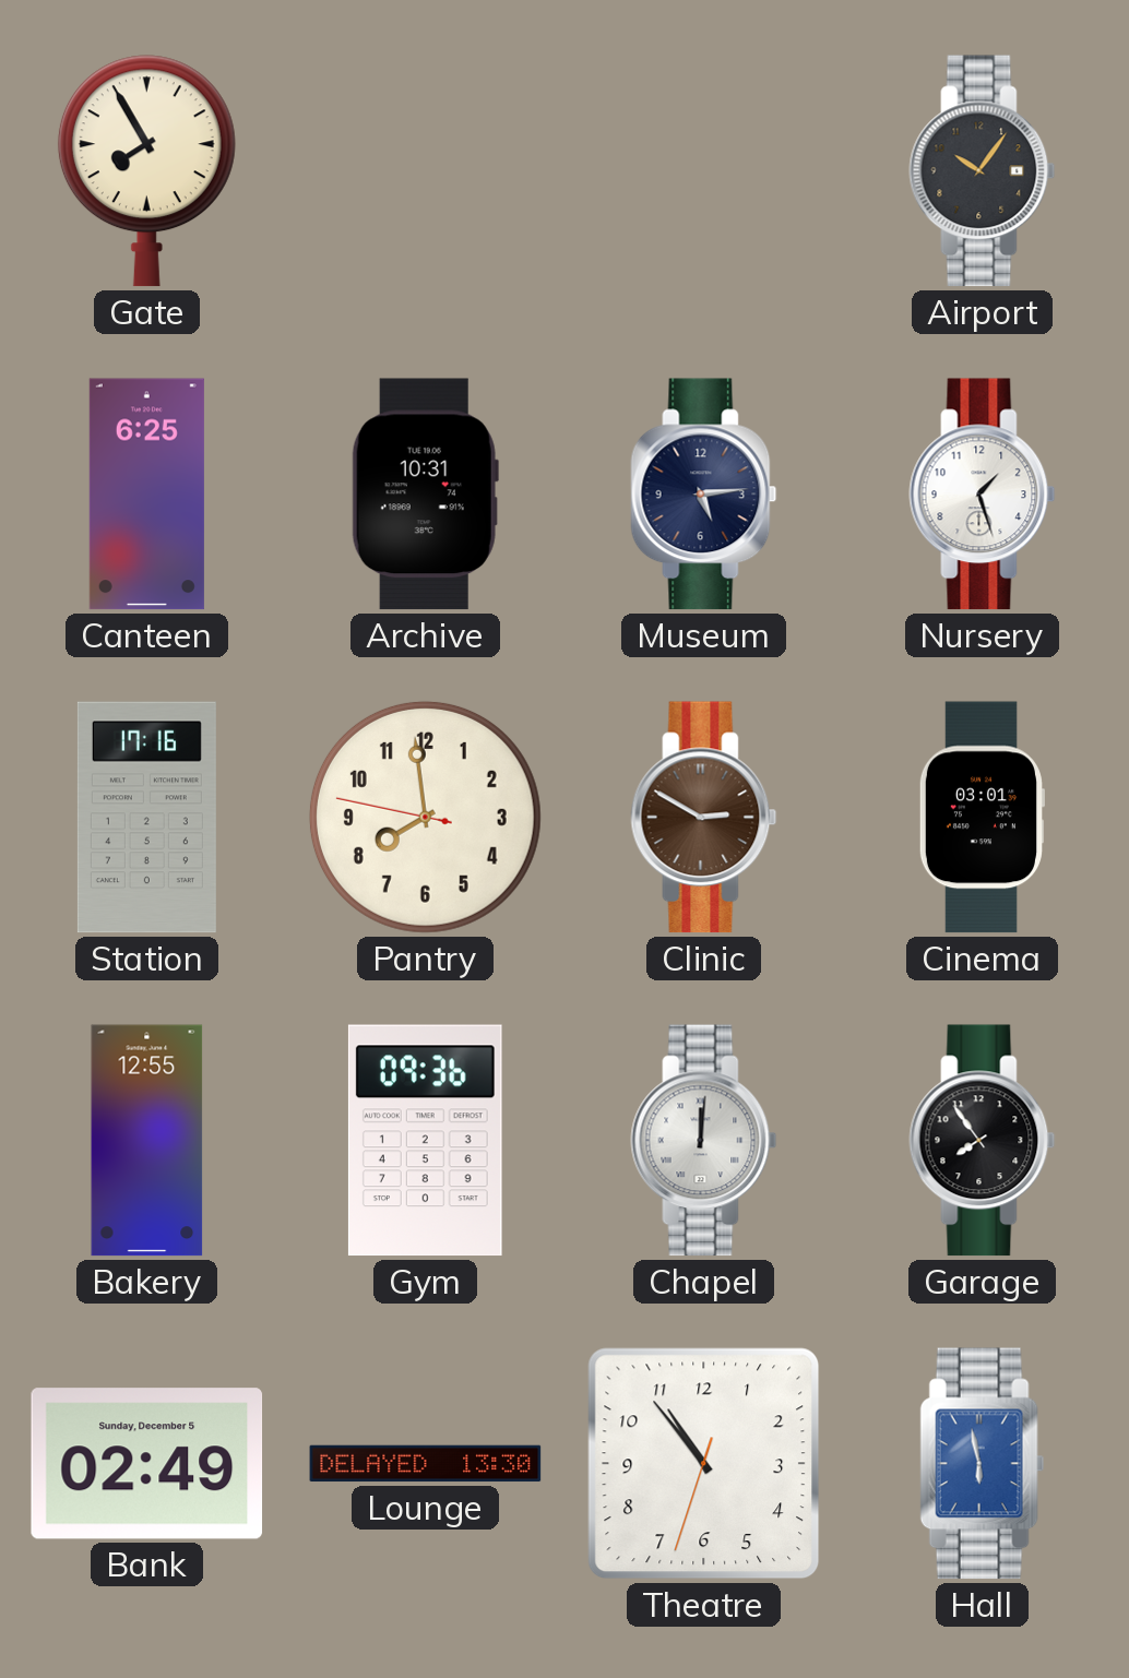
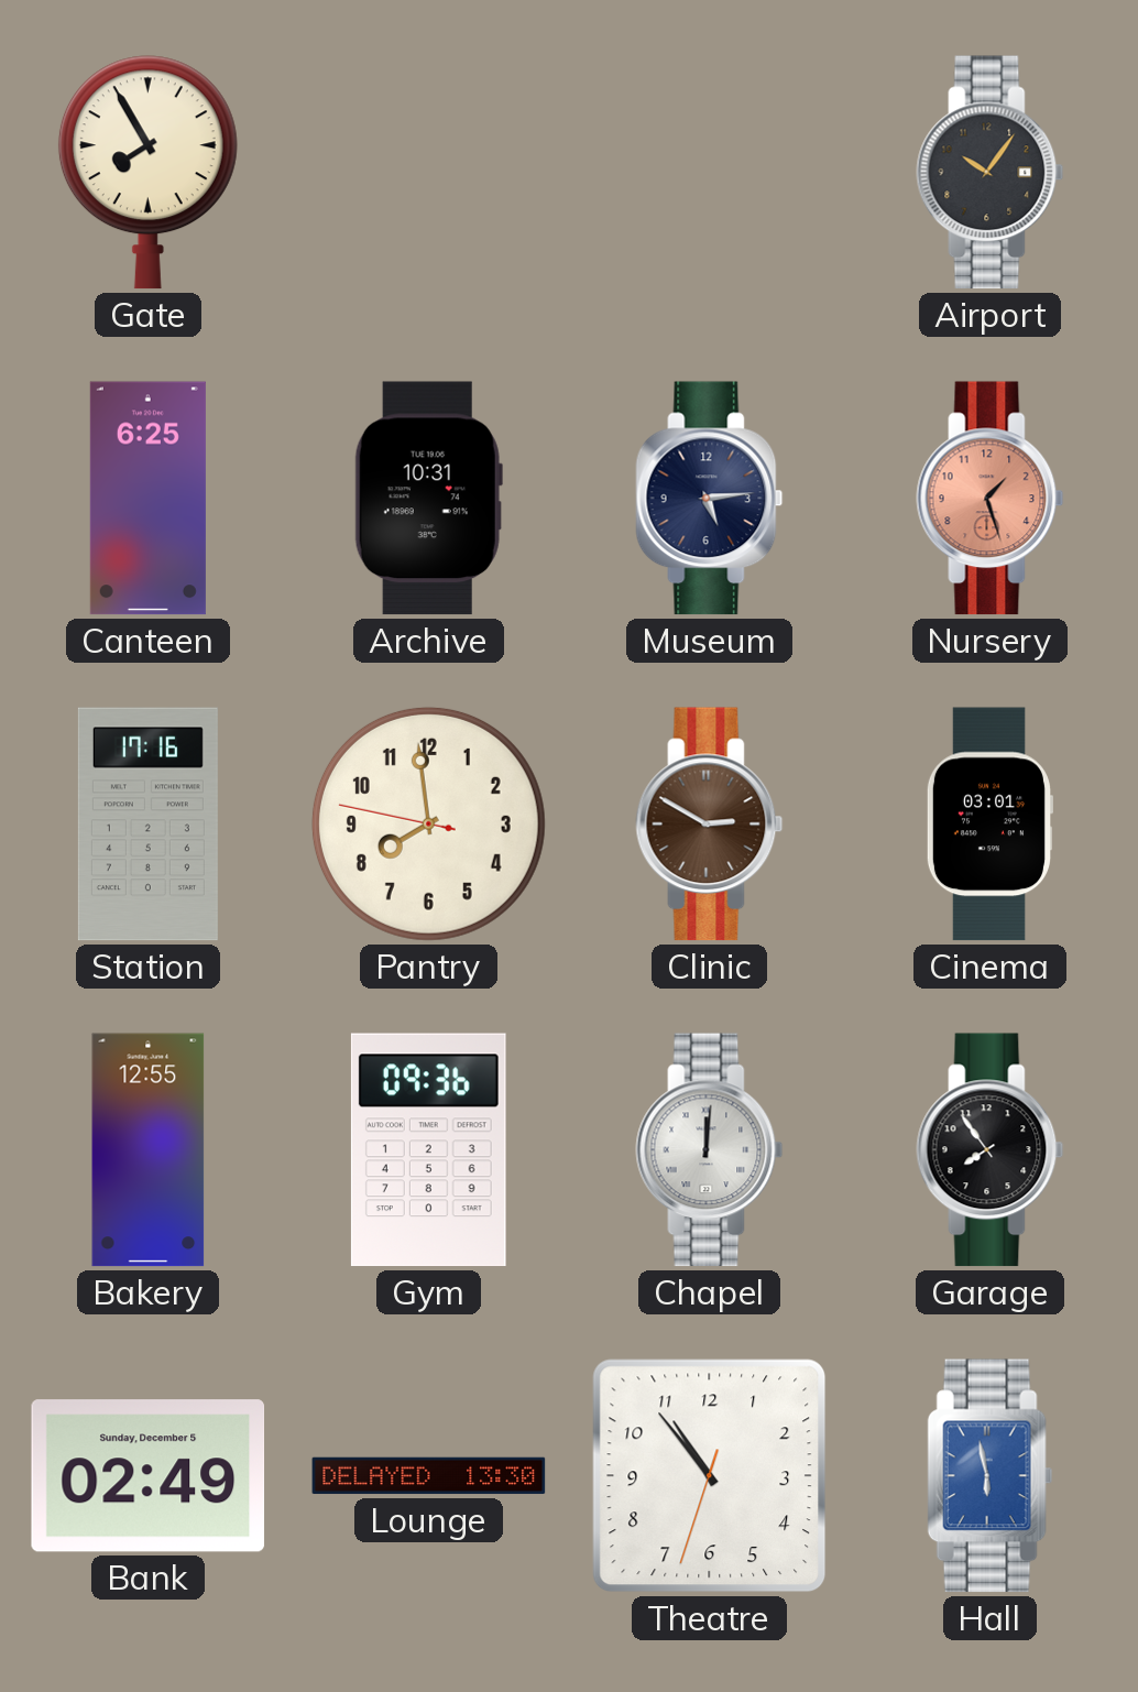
Nursery dial: white -> salmon
